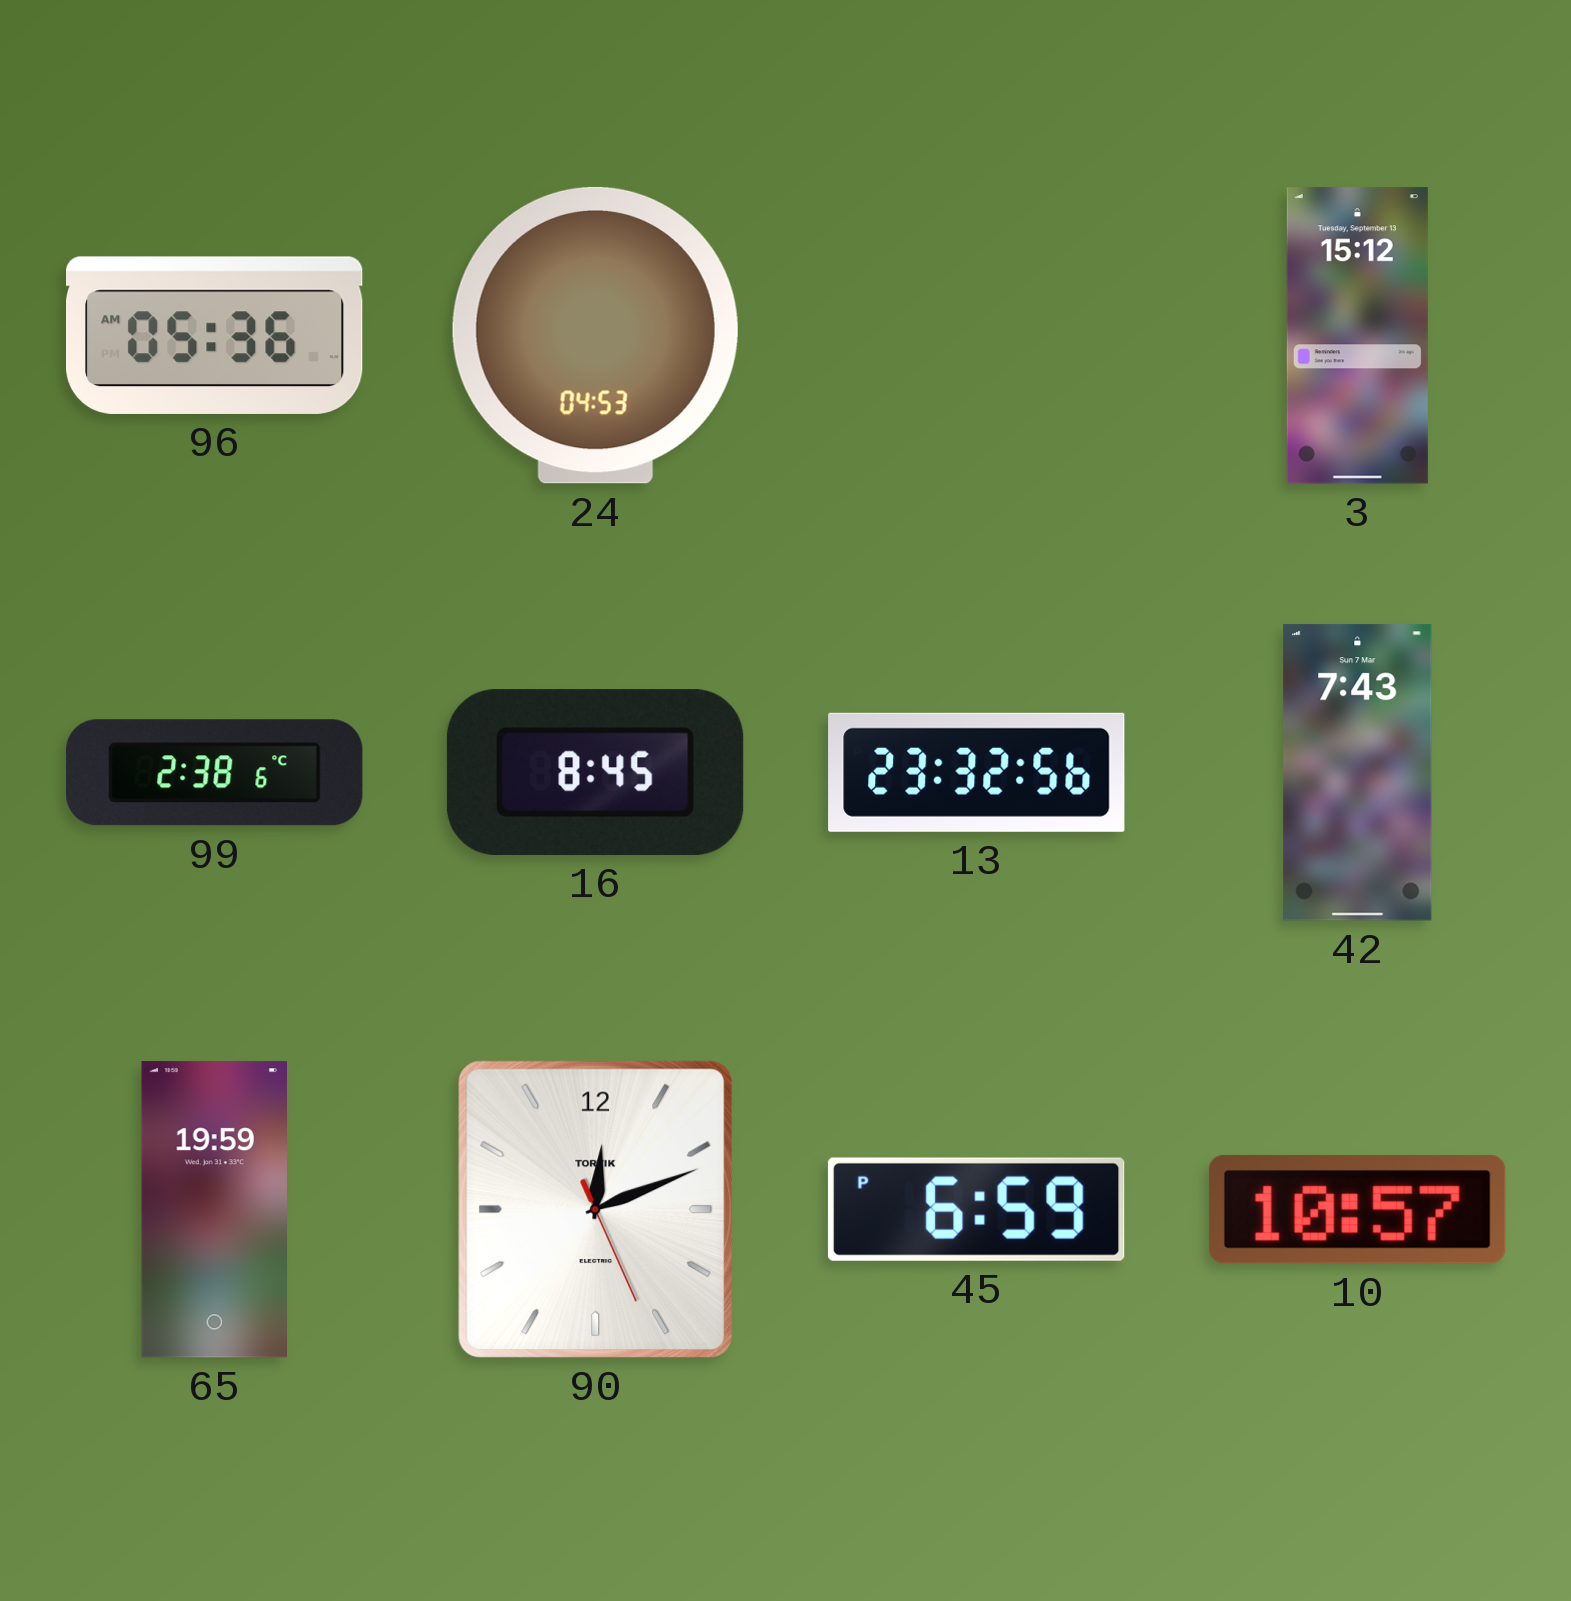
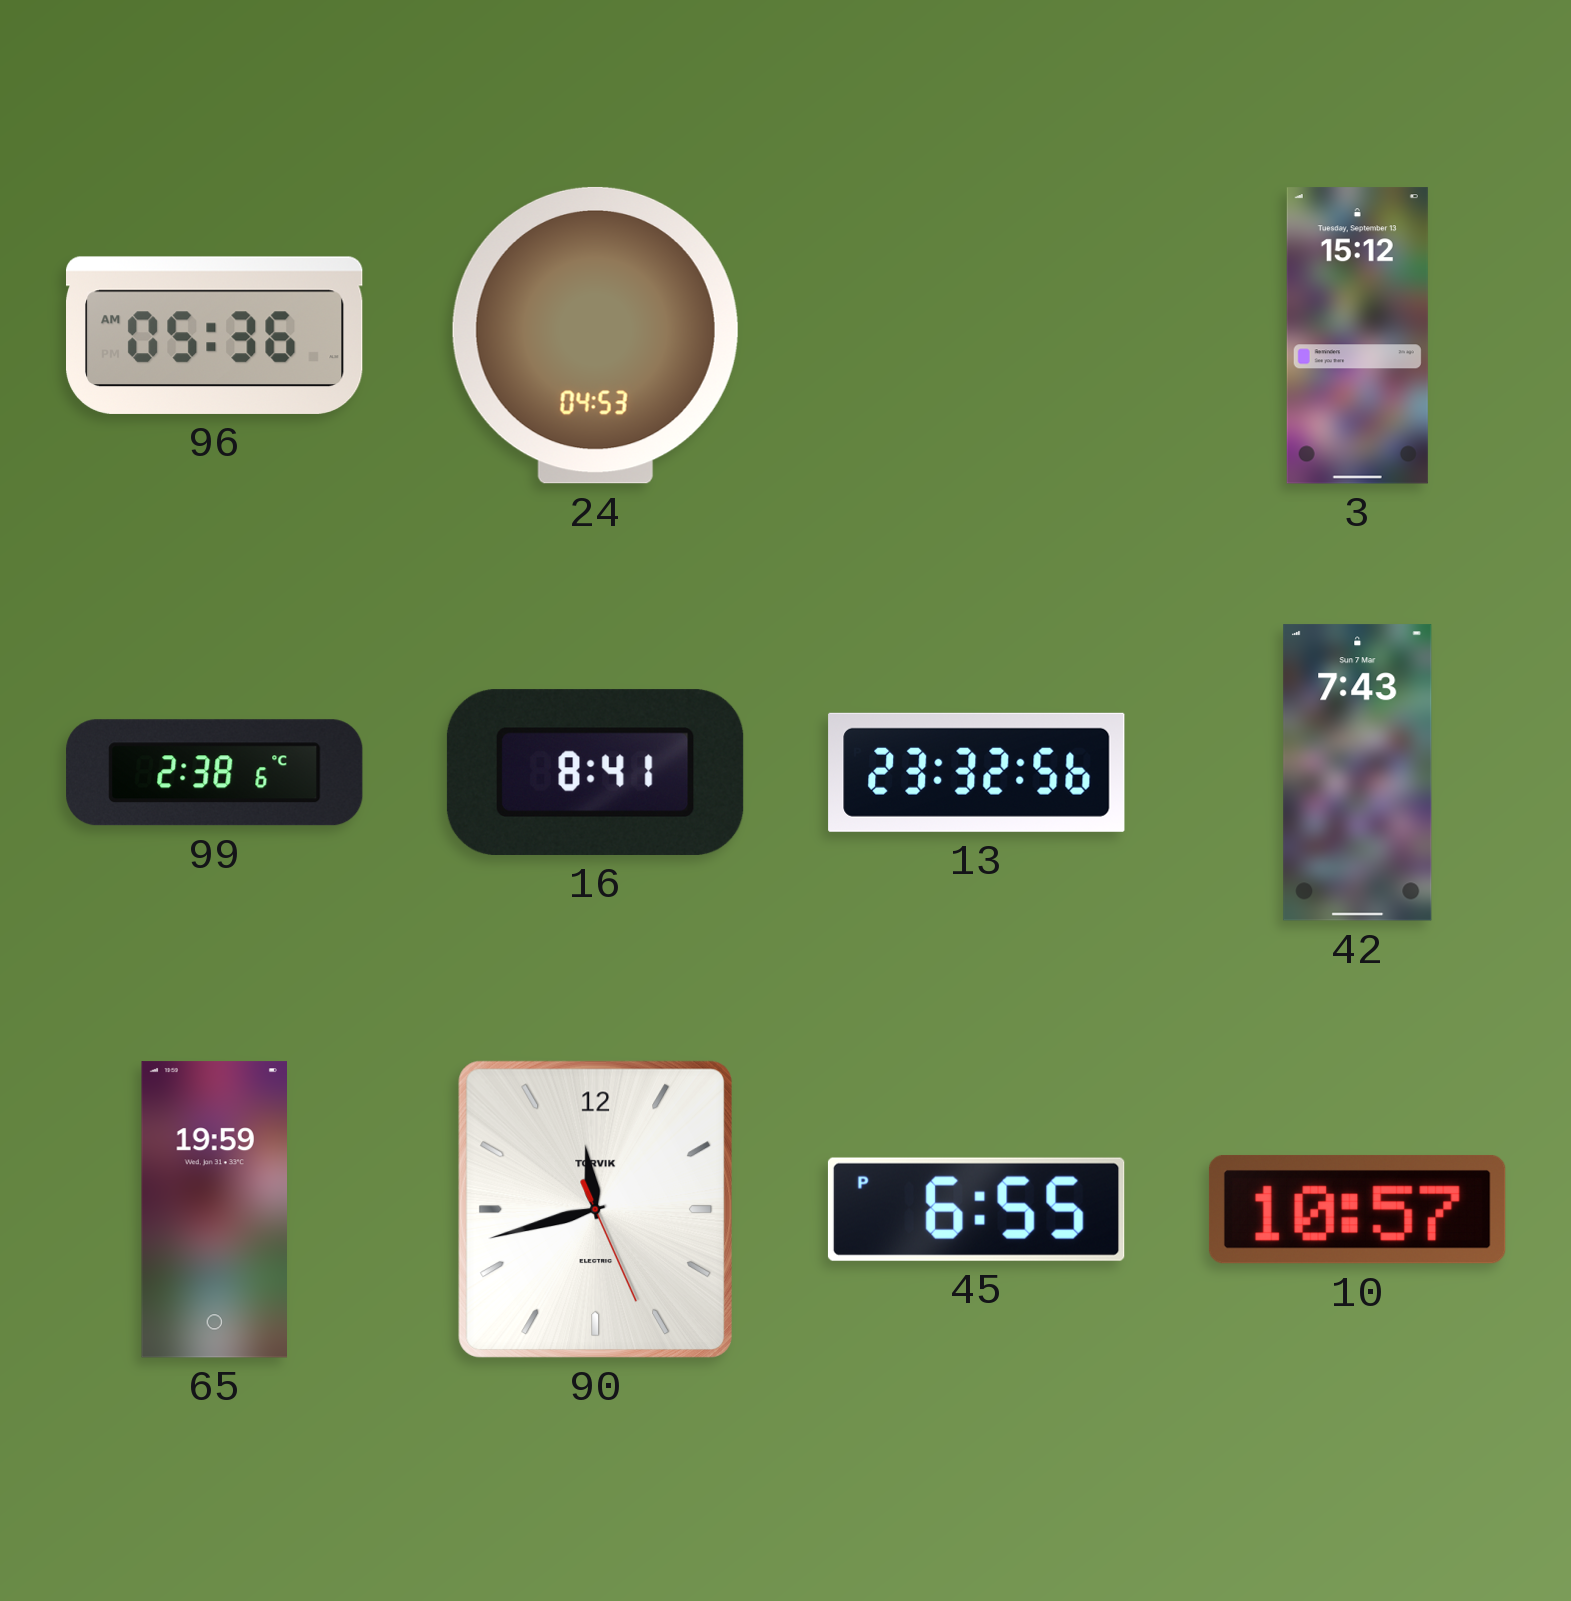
16: 8:45 -> 8:41
90: 12:11 -> 11:42
45: 6:59 -> 6:55
